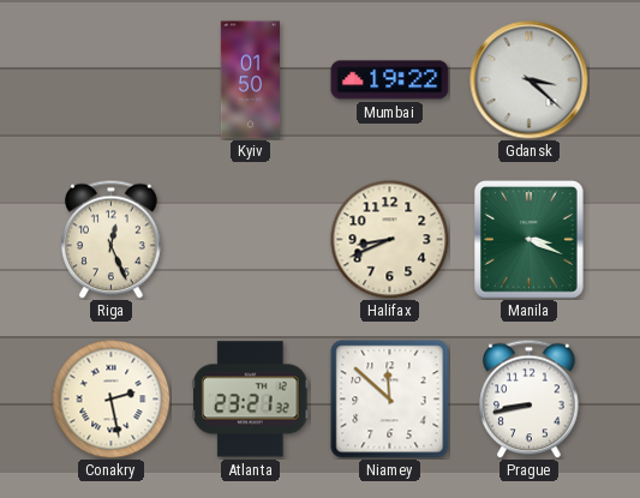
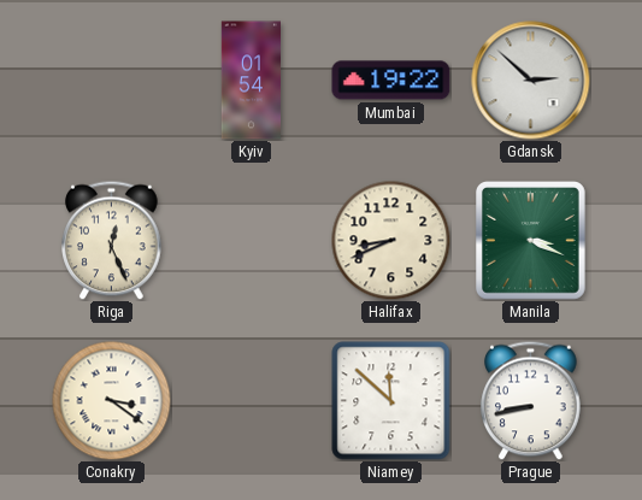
Kyiv: 01:50 -> 01:54
Gdansk: 3:22 -> 2:52
Conakry: 2:28 -> 3:21
Atlanta: 23:21 -> none
